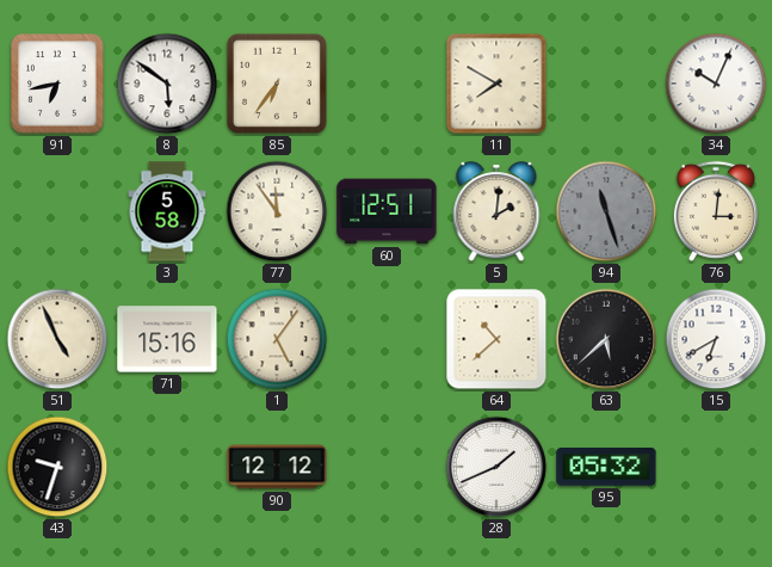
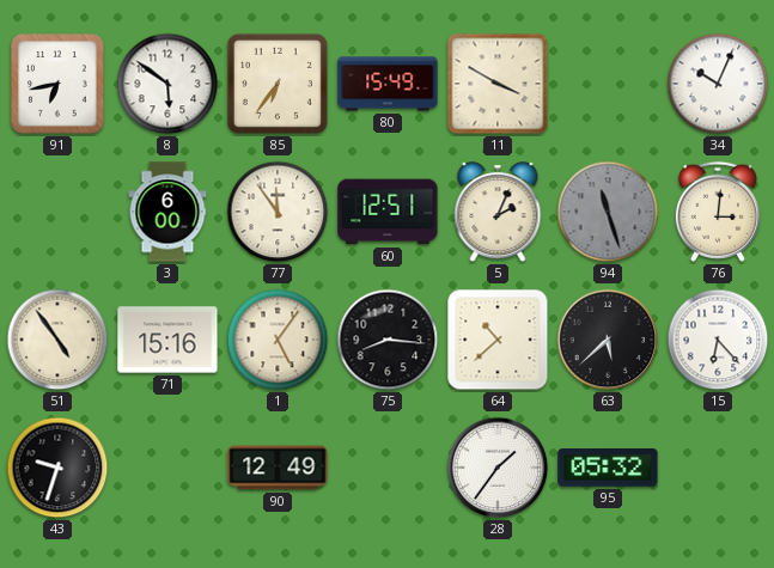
80: none -> 15:49
11: 7:50 -> 3:50
3: 5:58 -> 6:00
5: 2:01 -> 2:04
51: 4:56 -> 4:54
75: none -> 8:16
15: 6:40 -> 6:23
90: 12:12 -> 12:49
28: 1:41 -> 1:36
